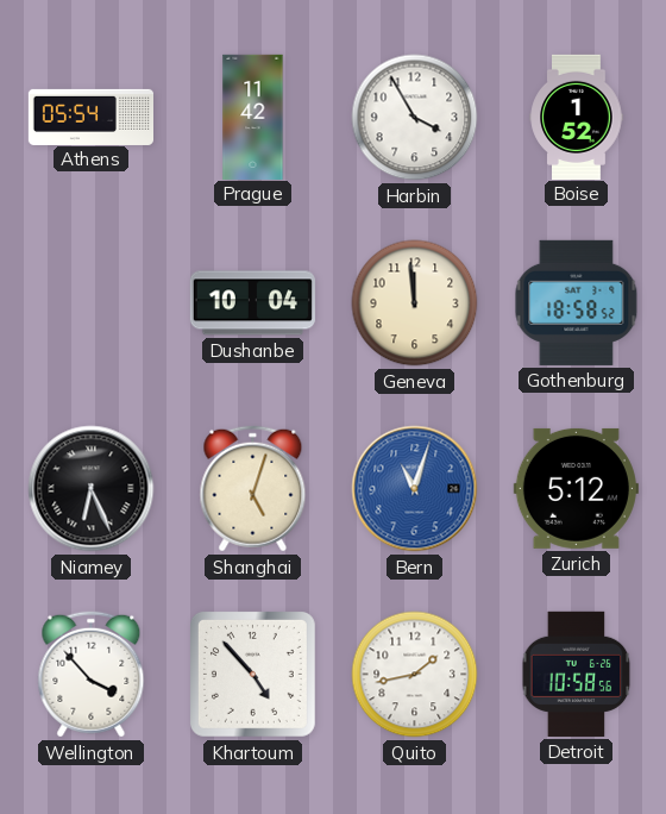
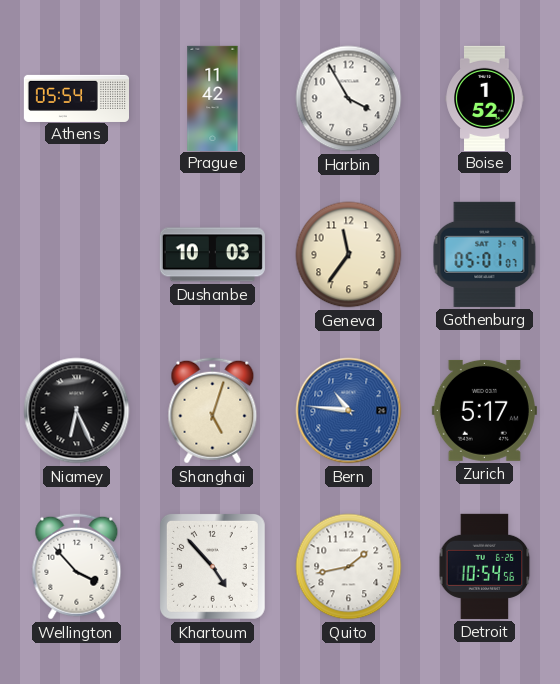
Dushanbe: 10:04 -> 10:03
Geneva: 11:59 -> 11:36
Gothenburg: 18:58 -> 05:01
Bern: 11:03 -> 10:46
Zurich: 5:12 -> 5:17
Detroit: 10:58 -> 10:54
